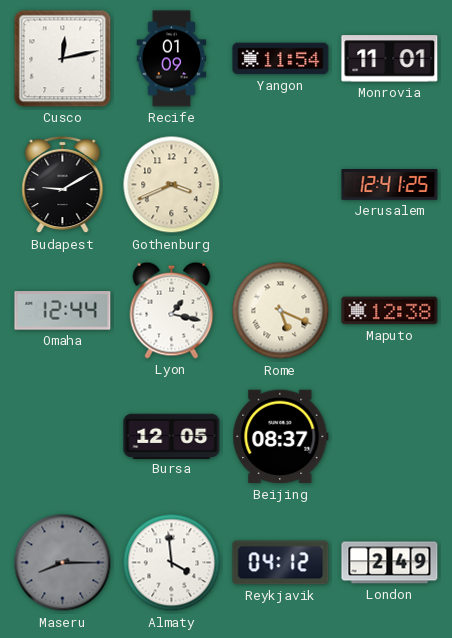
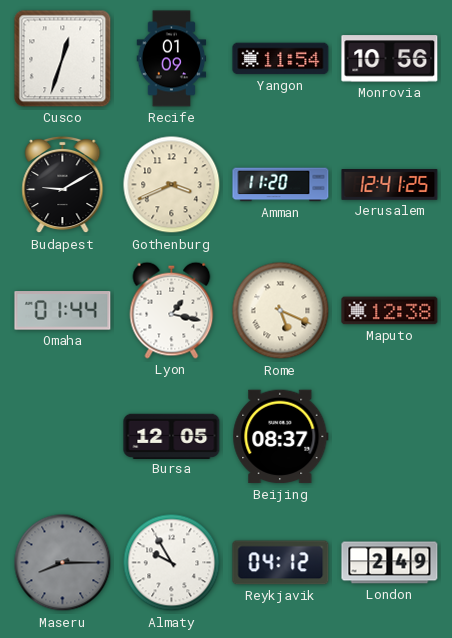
Cusco: 12:13 -> 12:33
Monrovia: 11:01 -> 10:56
Amman: none -> 11:20
Omaha: 12:44 -> 01:44
Almaty: 3:59 -> 9:55
